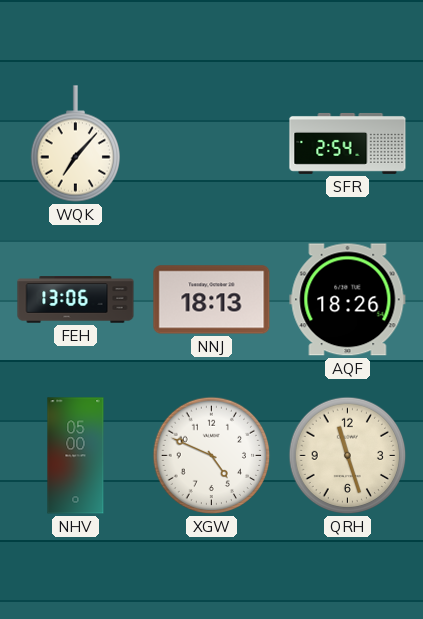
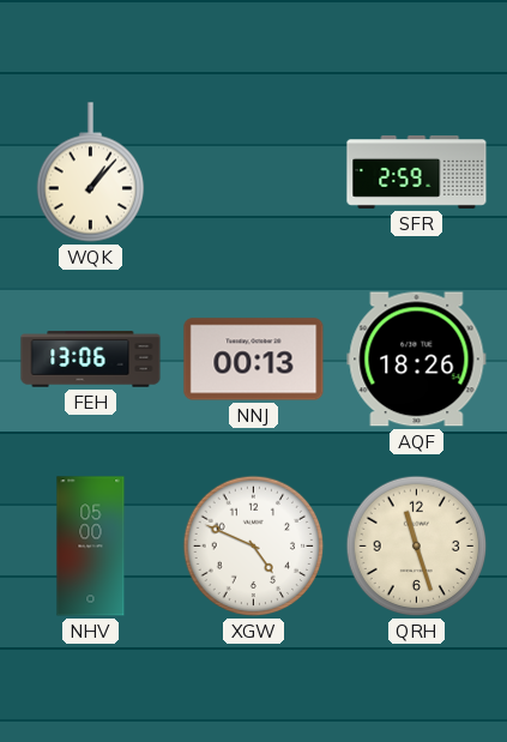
WQK: 7:07 -> 1:07
SFR: 2:54 -> 2:59
NNJ: 18:13 -> 00:13
